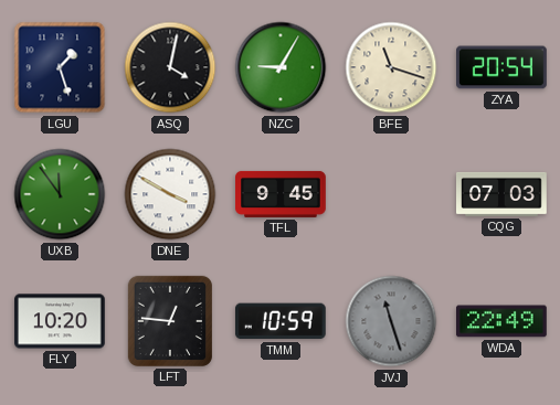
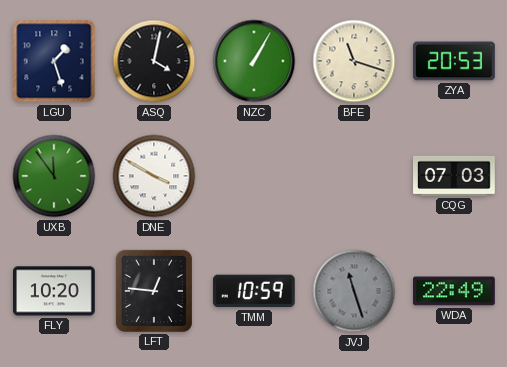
NZC: 9:05 -> 1:05
ZYA: 20:54 -> 20:53
TFL: 9:45 -> none
